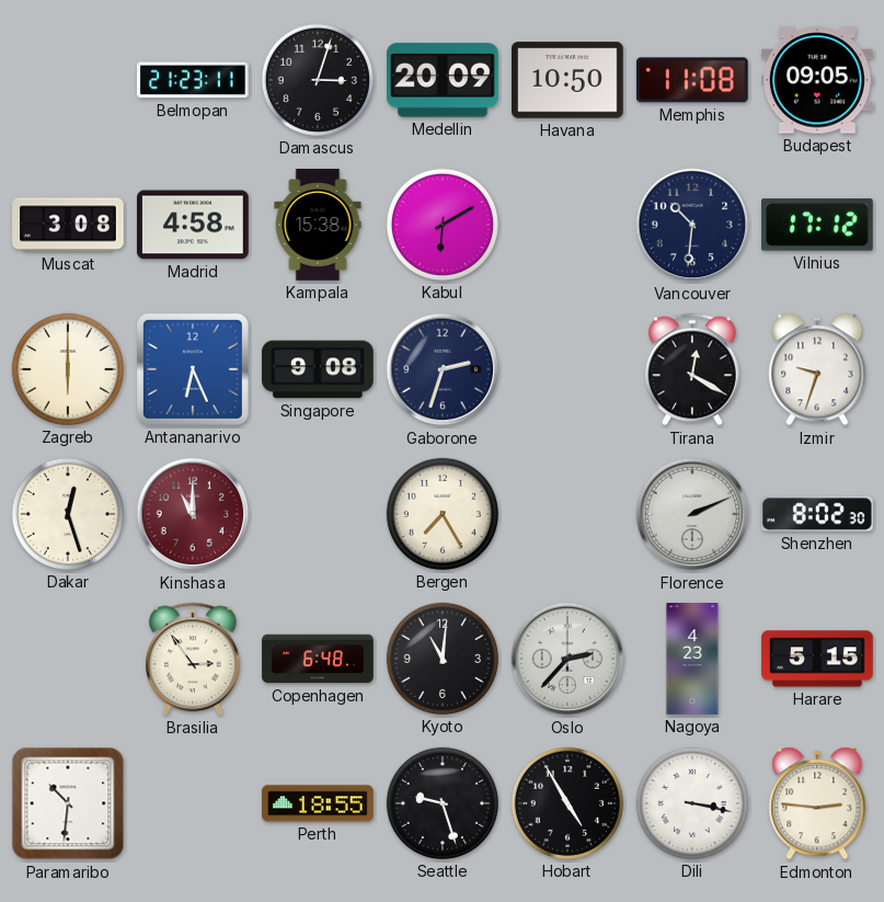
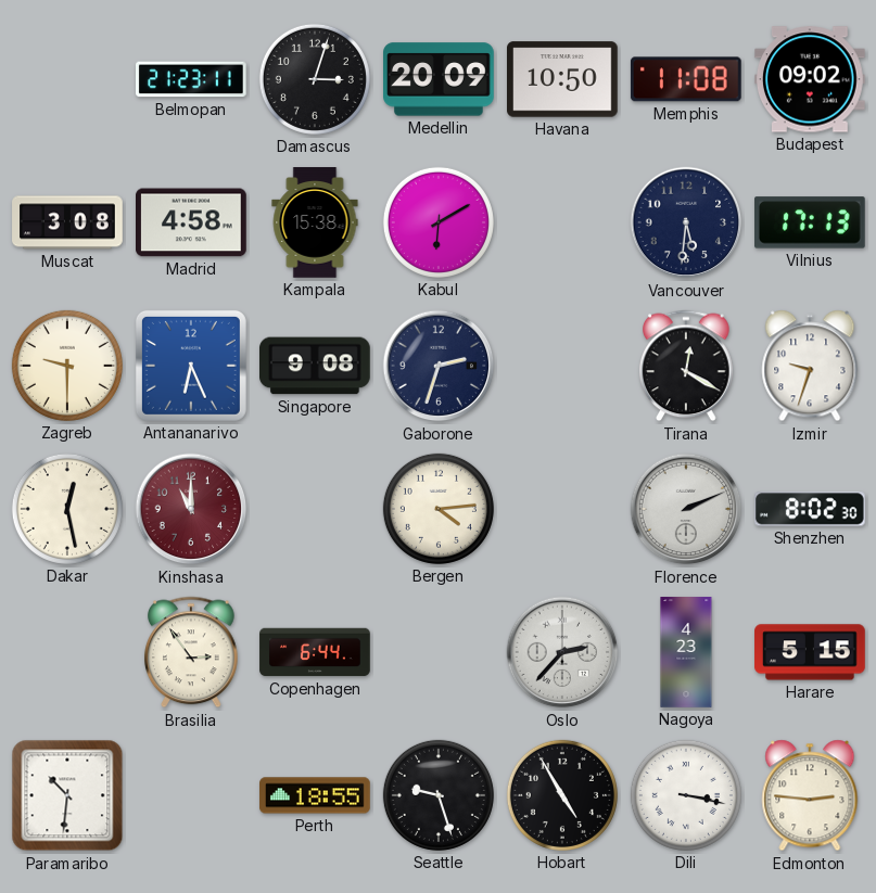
Budapest: 09:05 -> 09:02
Vancouver: 10:31 -> 5:31
Vilnius: 17:12 -> 17:13
Zagreb: 6:00 -> 9:30
Dakar: 12:27 -> 12:28
Bergen: 7:25 -> 4:14
Copenhagen: 6:48 -> 6:44
Kyoto: 11:01 -> none
